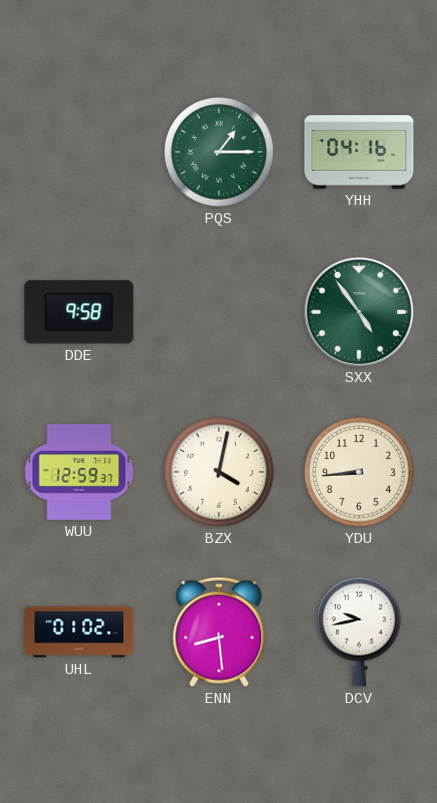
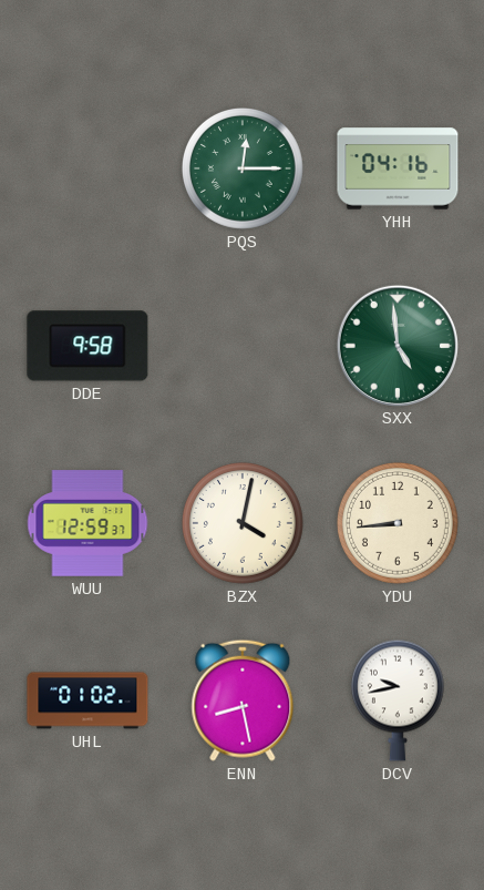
PQS: 1:15 -> 12:15
SXX: 4:54 -> 4:59
ENN: 8:29 -> 8:28
